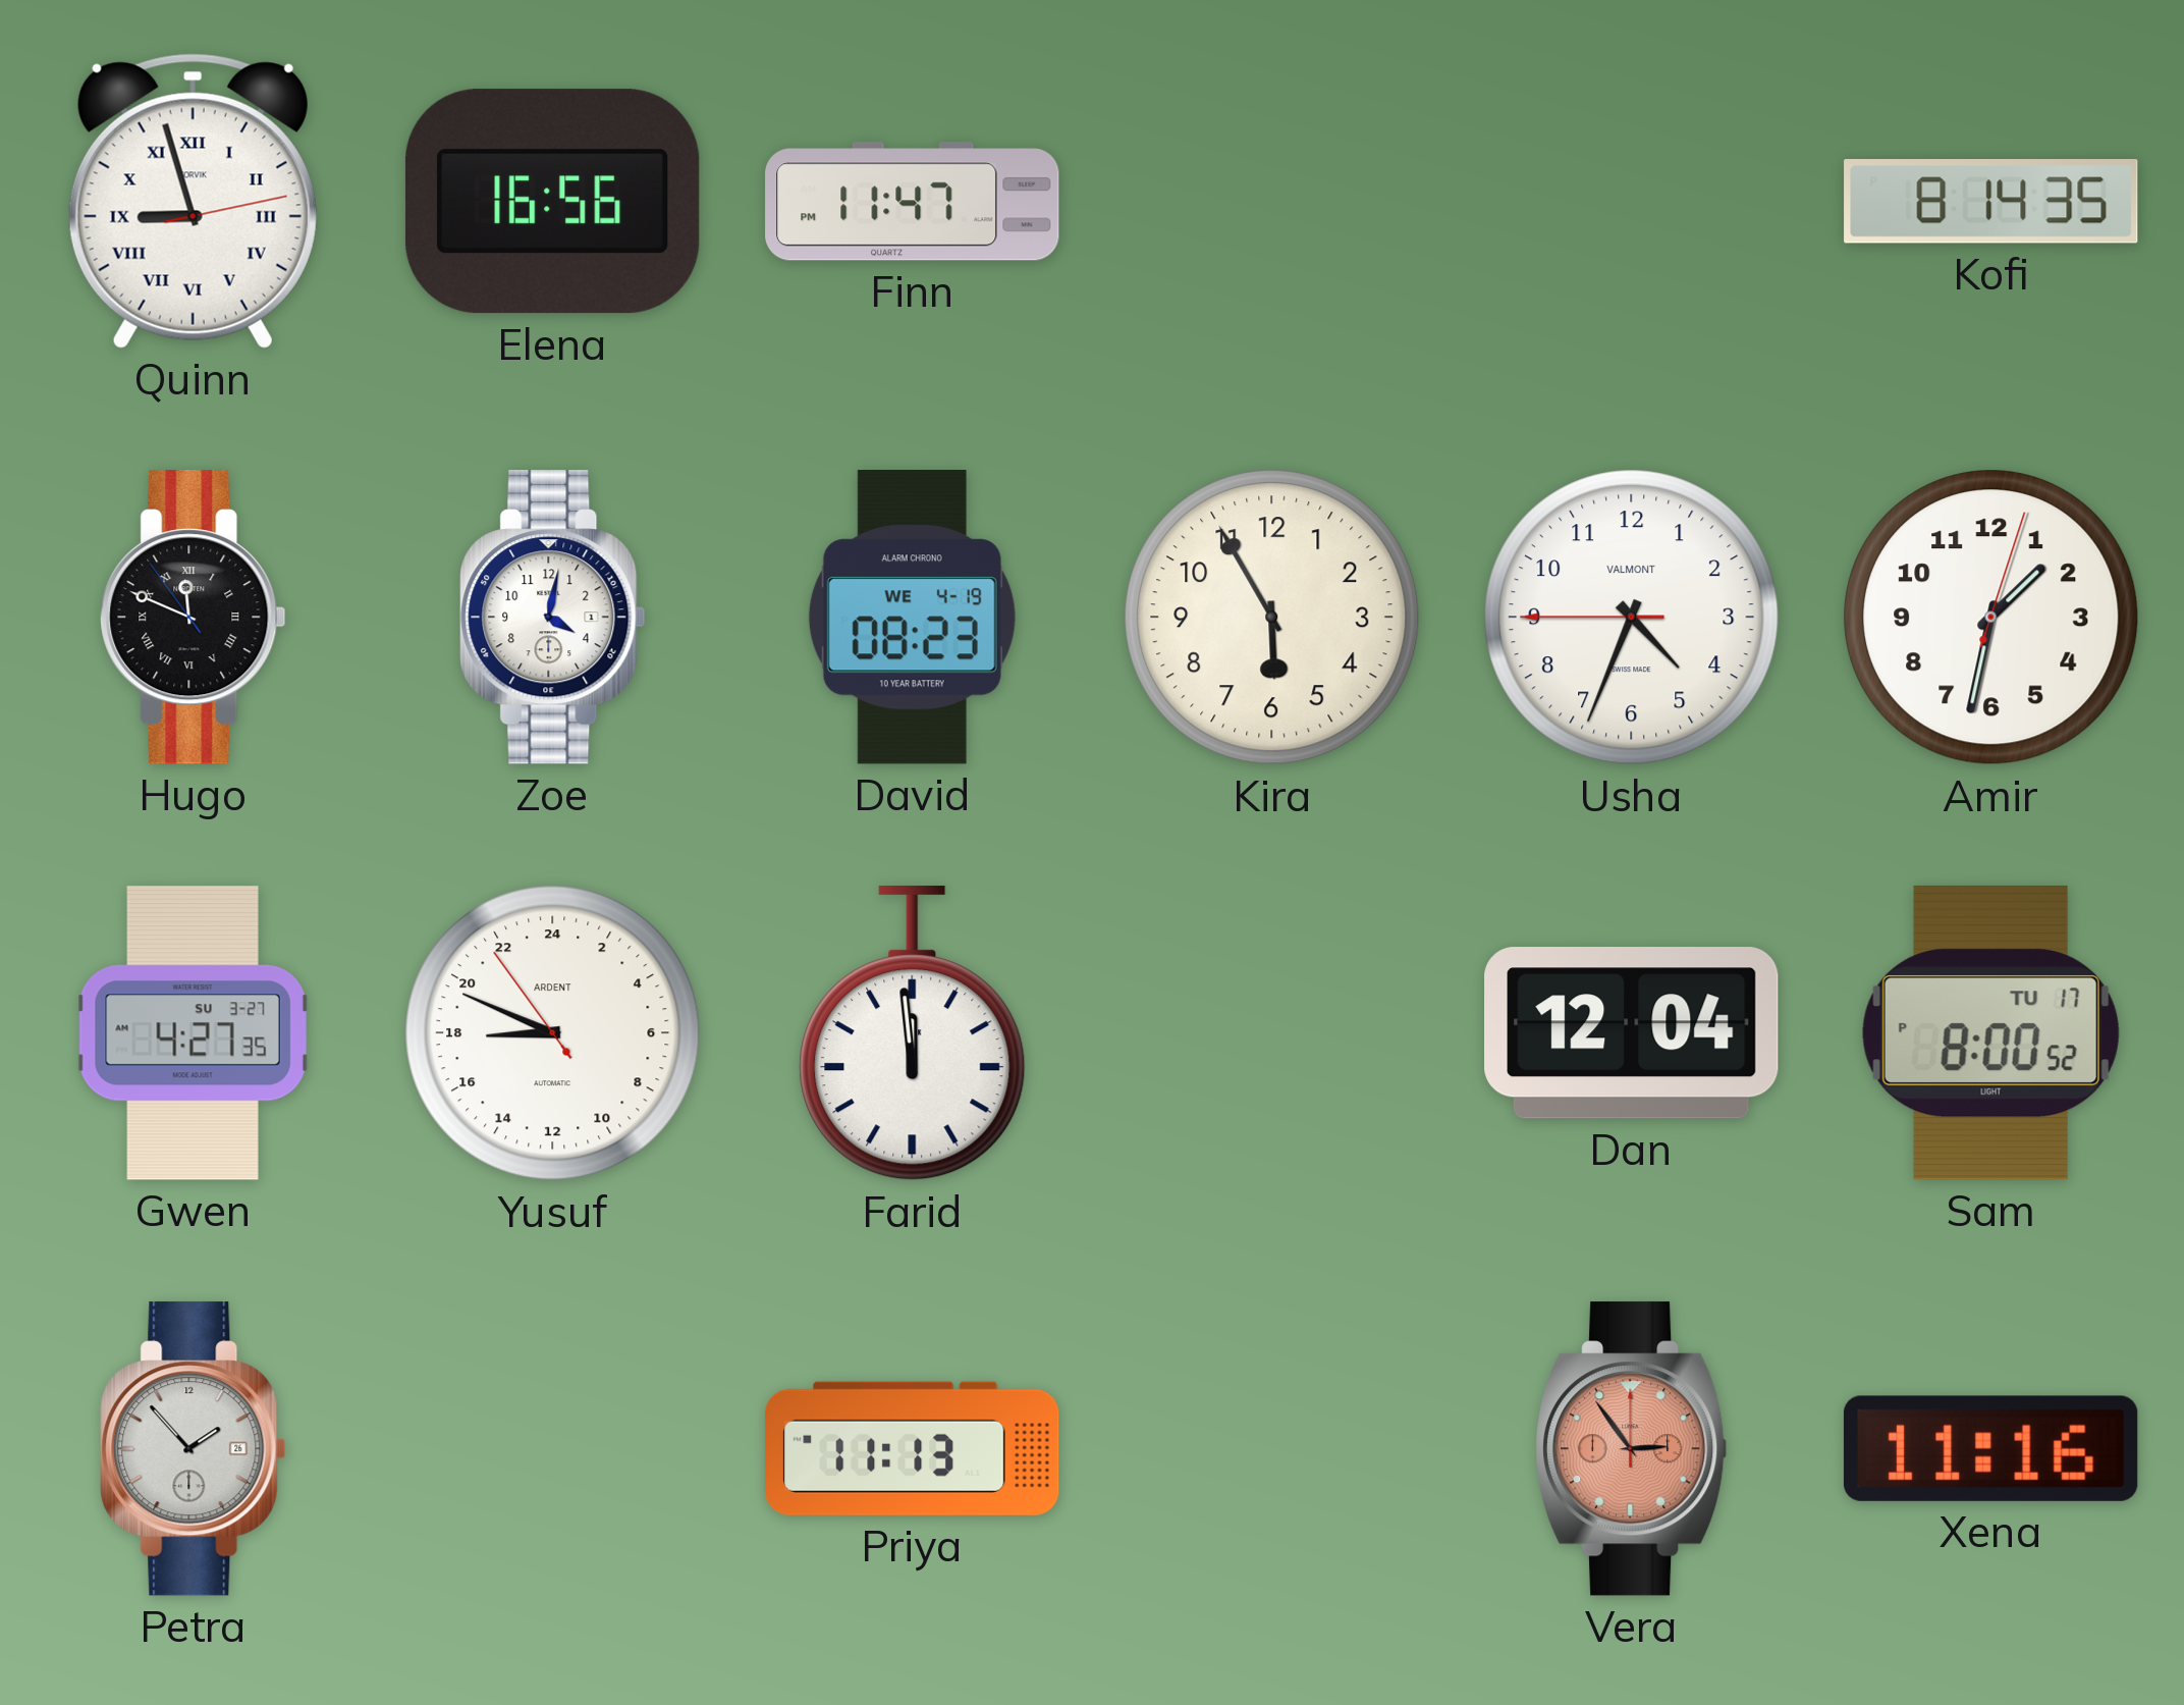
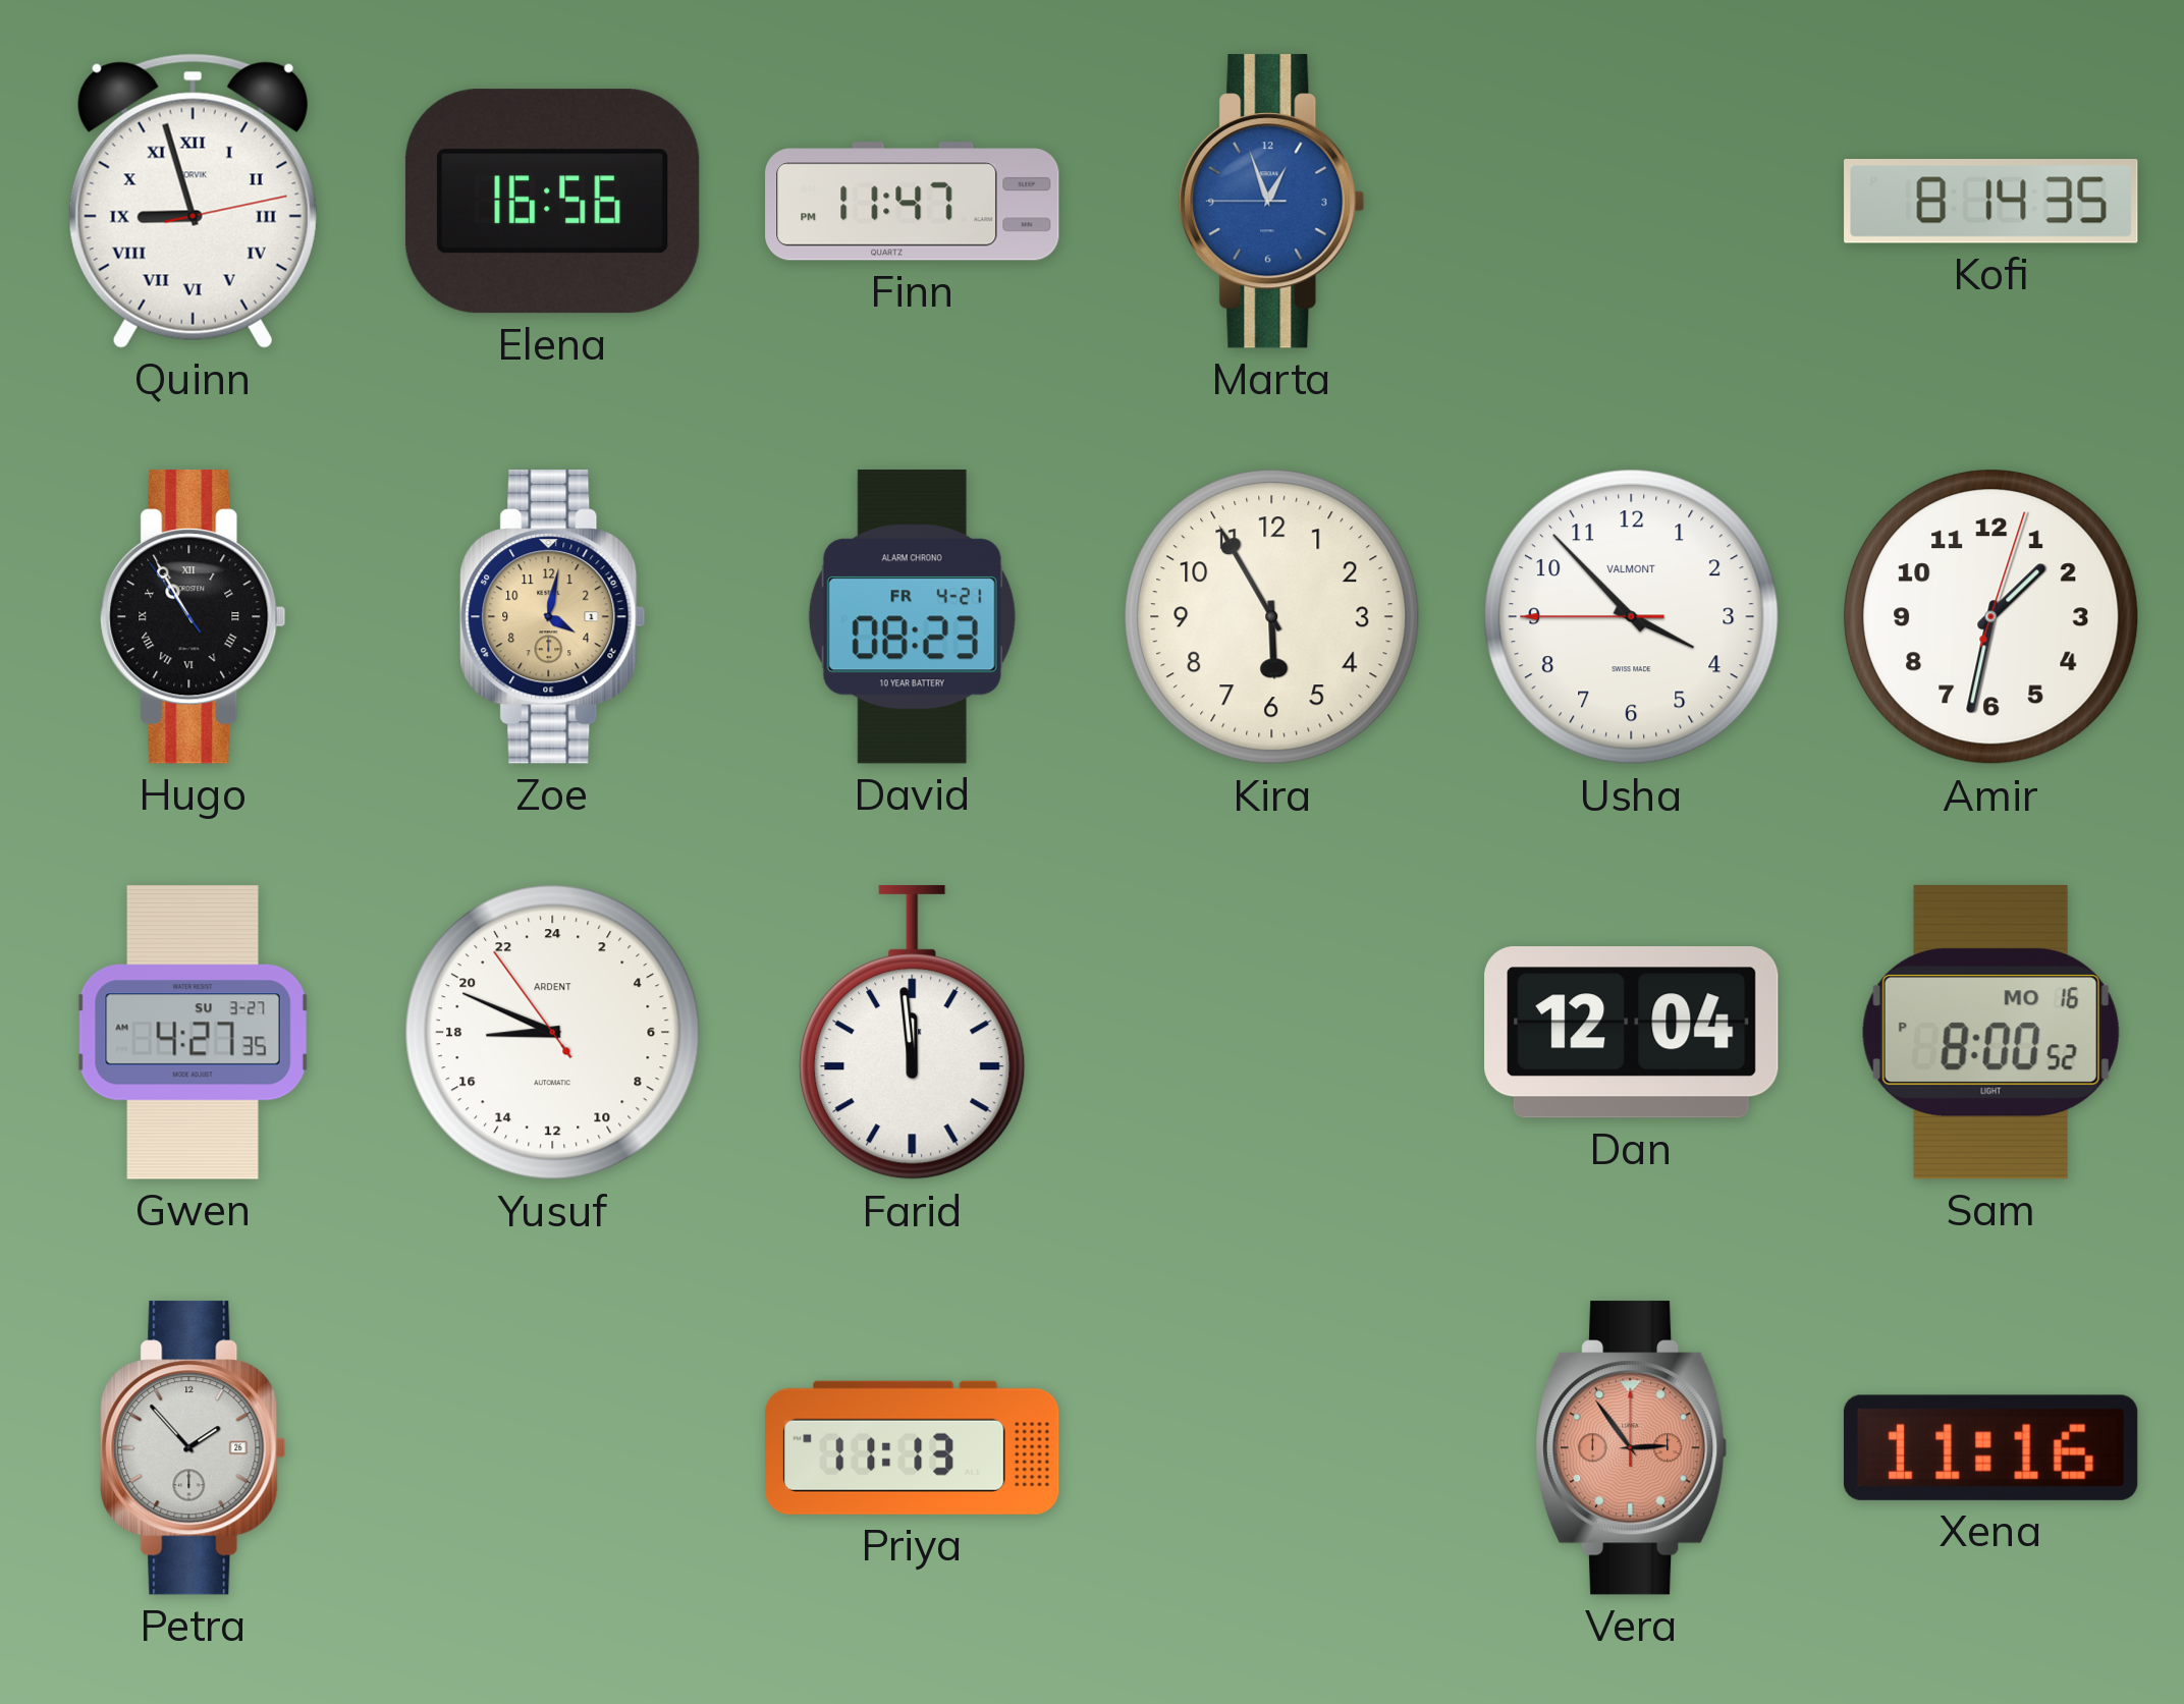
Marta: none -> 12:56
Hugo: 11:48 -> 10:54
Zoe dial: white -> champagne
David date: WE 4-19 -> FR 4-21
Usha: 4:33 -> 3:52
Sam date: TU 17 -> MO 16
